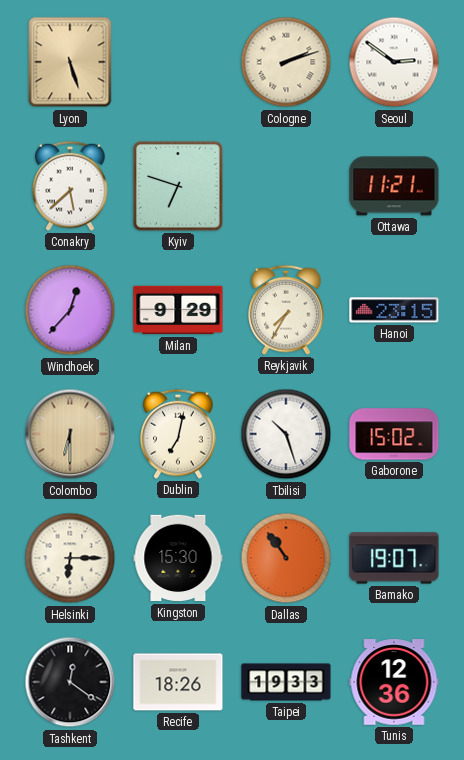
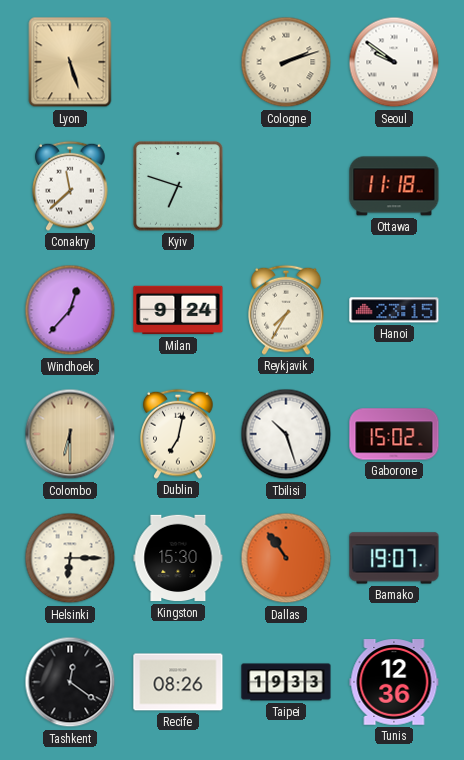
Seoul: 2:51 -> 9:51
Conakry: 5:38 -> 11:38
Ottawa: 11:21 -> 11:18
Milan: 9:29 -> 9:24
Recife: 18:26 -> 08:26
